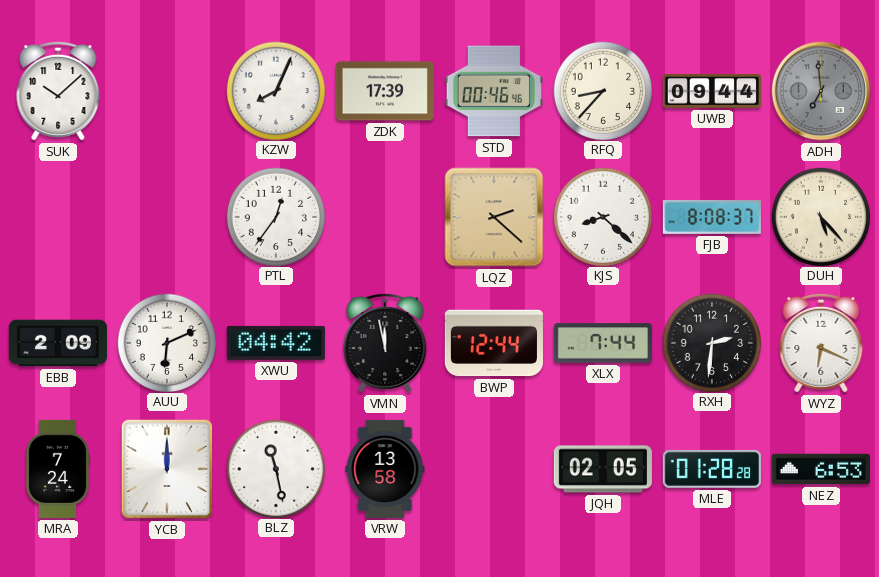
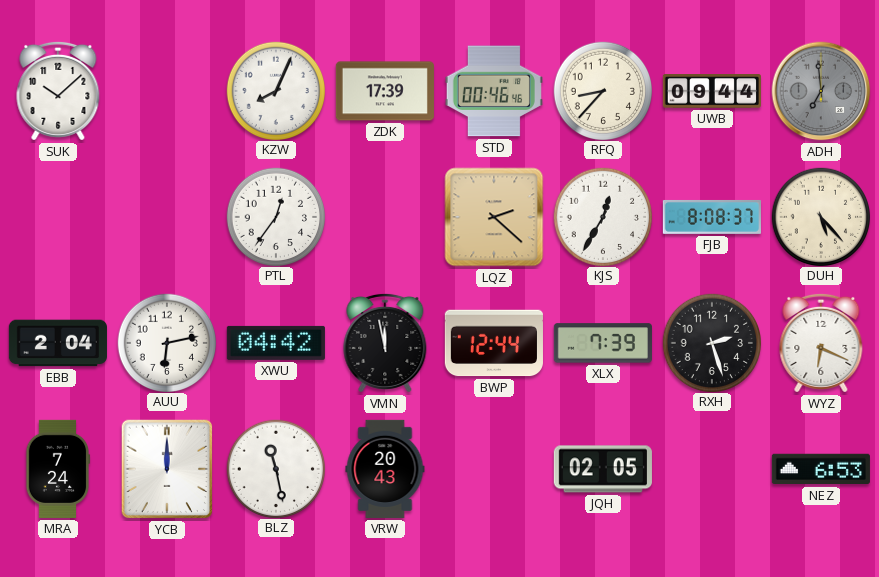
KJS: 8:22 -> 12:35
EBB: 2:09 -> 2:04
AUU: 6:11 -> 6:13
XLX: 7:44 -> 7:39
RXH: 2:31 -> 2:27
VRW: 13:58 -> 20:43
MLE: 01:28 -> none
